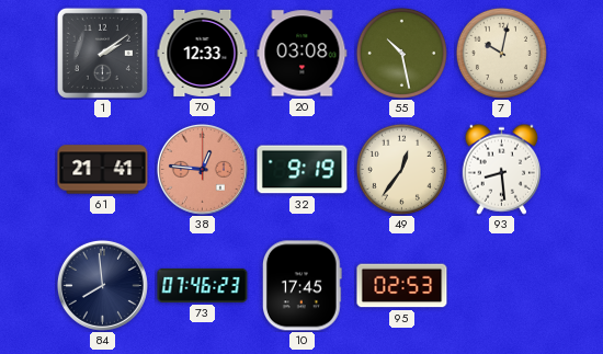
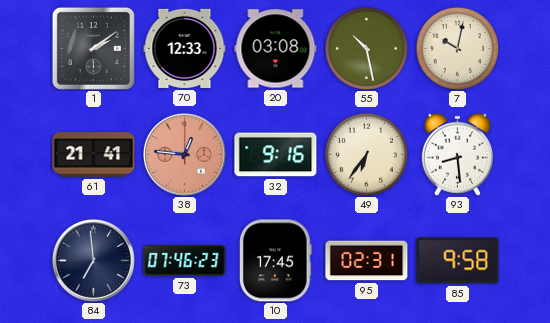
32: 9:19 -> 9:16
49: 12:36 -> 6:36
84: 7:59 -> 6:59
95: 02:53 -> 02:31
85: none -> 9:58
